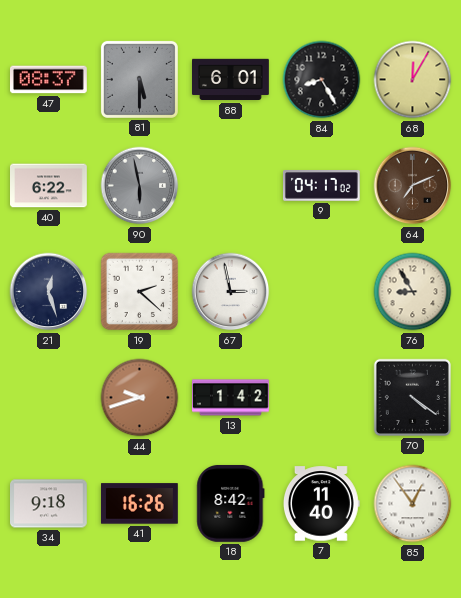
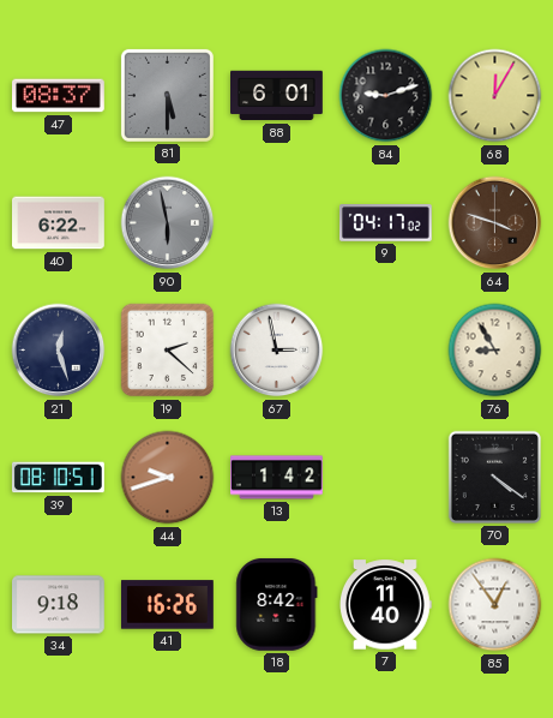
84: 8:25 -> 9:12
64: 7:11 -> 3:48
39: none -> 08:10
